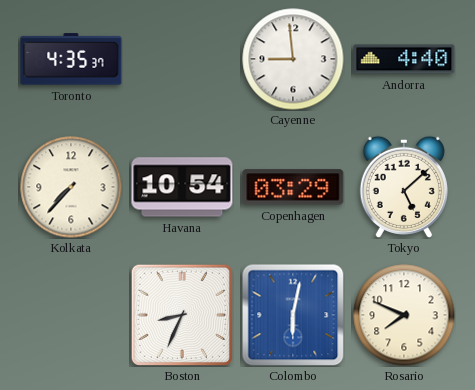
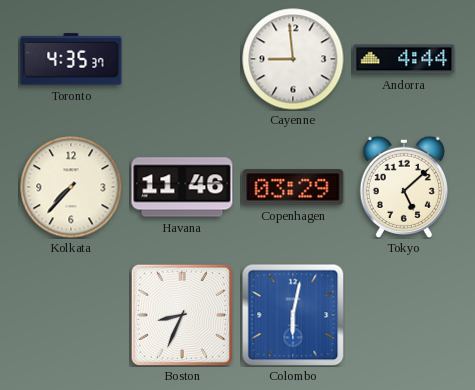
Andorra: 4:40 -> 4:44
Havana: 10:54 -> 11:46
Rosario: 7:49 -> none
